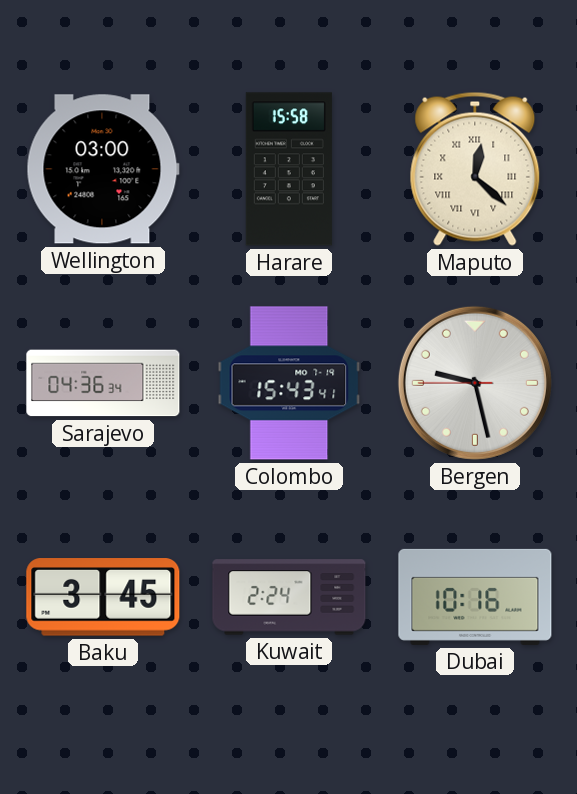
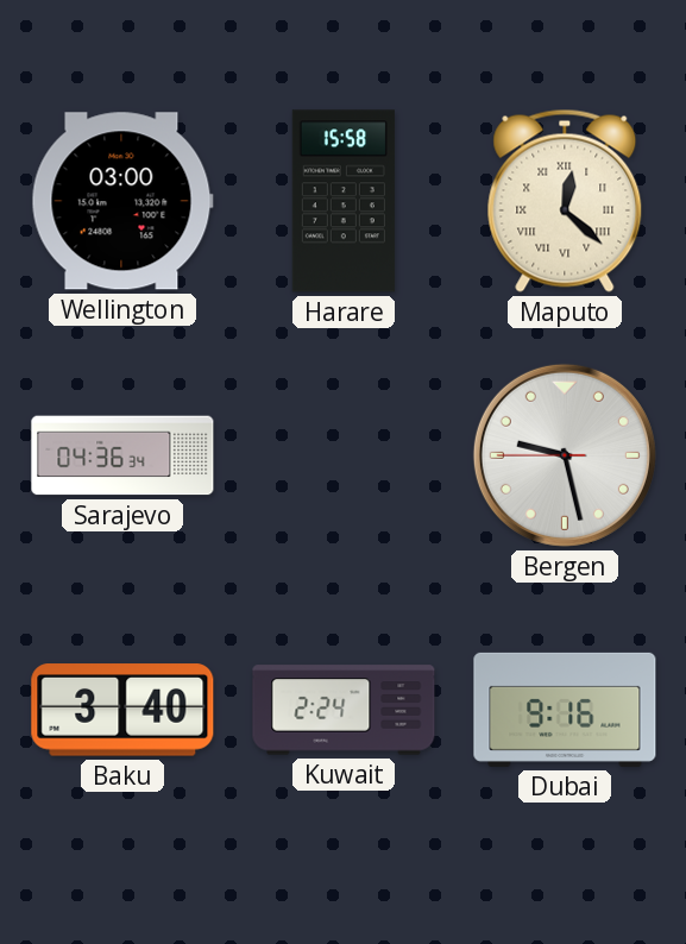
Colombo: 15:43 -> none
Baku: 3:45 -> 3:40
Dubai: 10:16 -> 9:16
